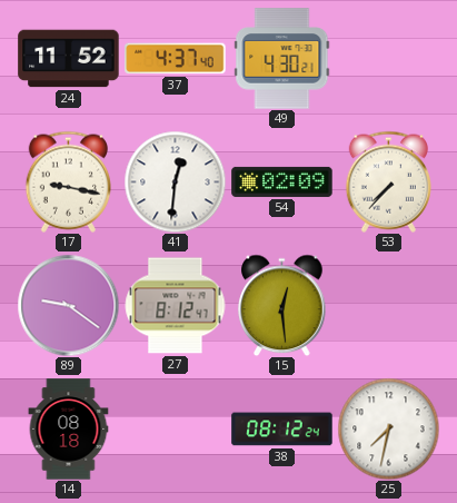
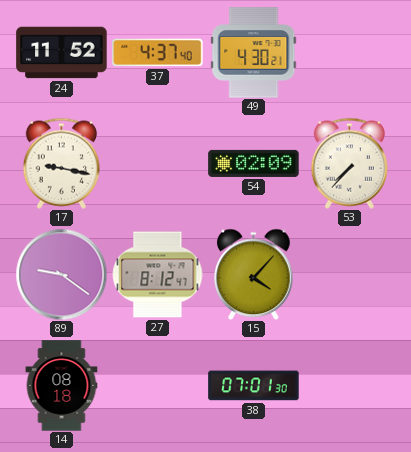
41: 12:31 -> none
15: 12:29 -> 4:07
38: 08:12 -> 07:01
25: 7:32 -> none
